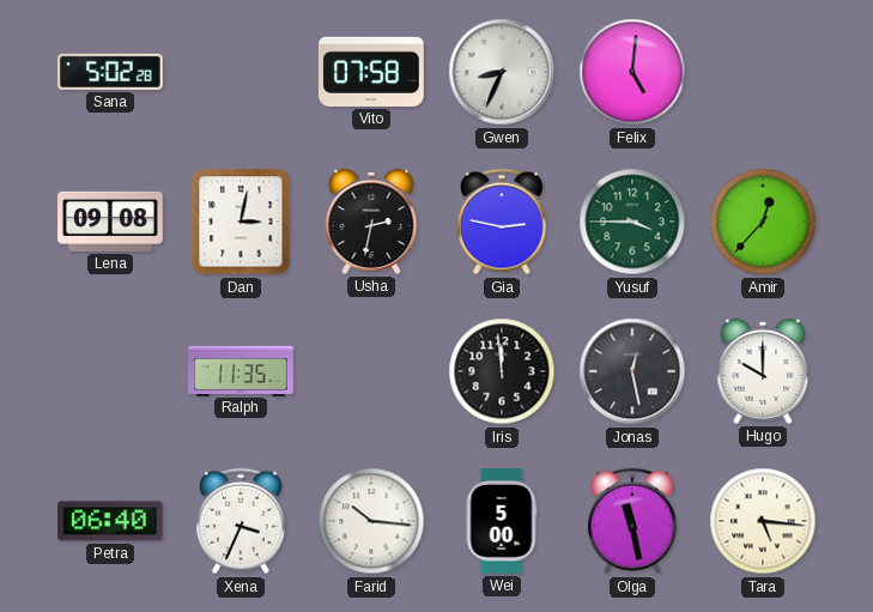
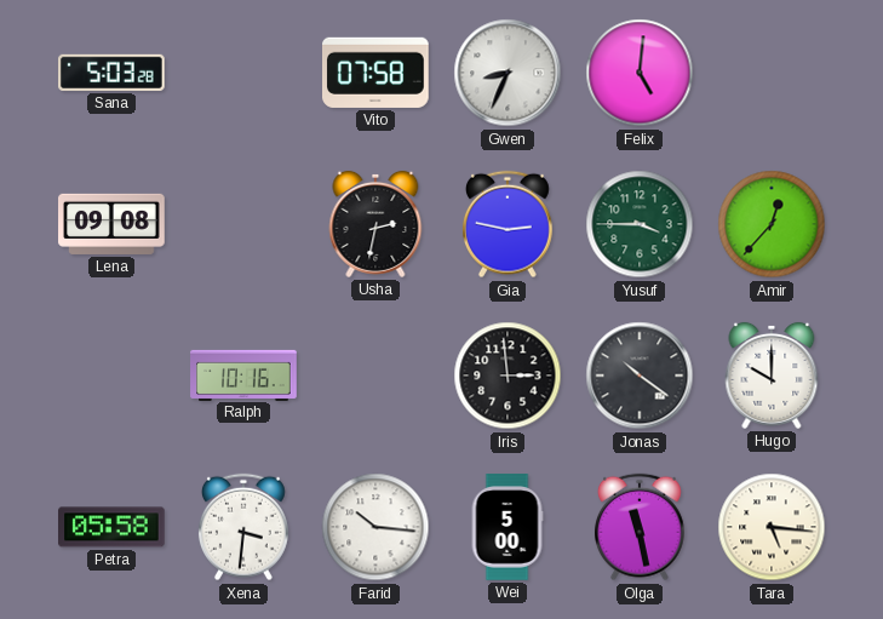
Sana: 5:02 -> 5:03
Dan: 3:02 -> none
Ralph: 11:35 -> 10:16
Iris: 11:59 -> 2:59
Jonas: 12:28 -> 10:21
Petra: 06:40 -> 05:58
Xena: 3:34 -> 3:31
